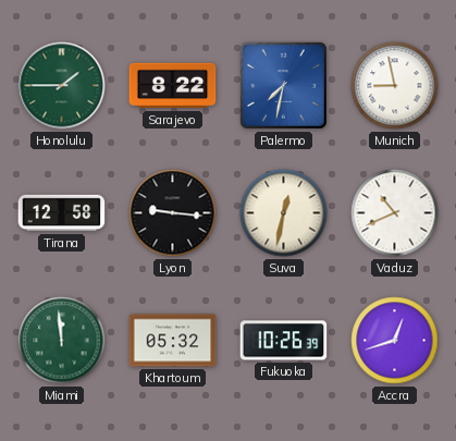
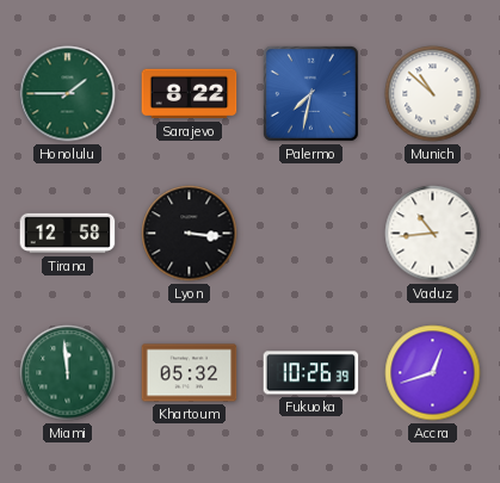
Munich: 8:58 -> 10:52
Lyon: 9:16 -> 3:16
Suva: 12:32 -> none
Vaduz: 10:41 -> 10:44
